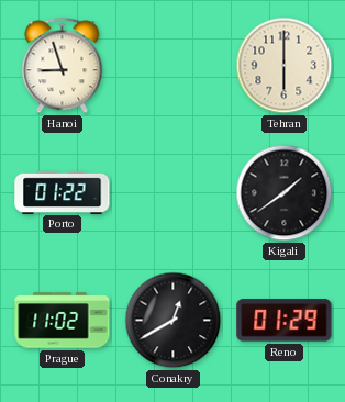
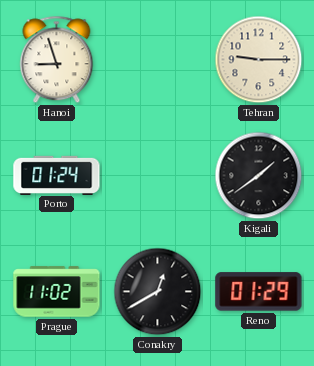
Tehran: 6:00 -> 9:15
Porto: 01:22 -> 01:24
